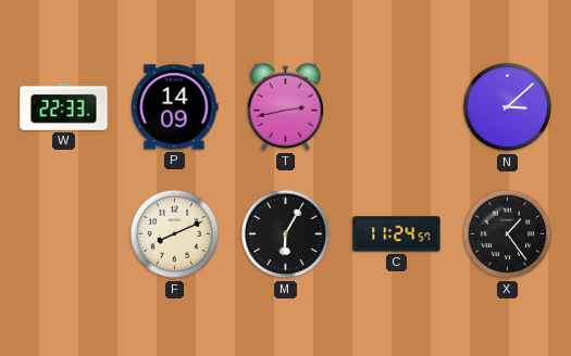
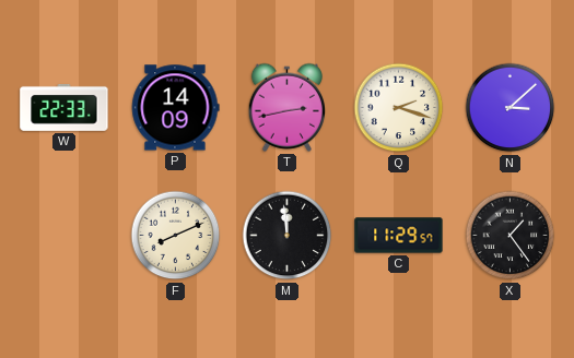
Q: none -> 2:18
M: 6:05 -> 11:59
C: 11:24 -> 11:29
